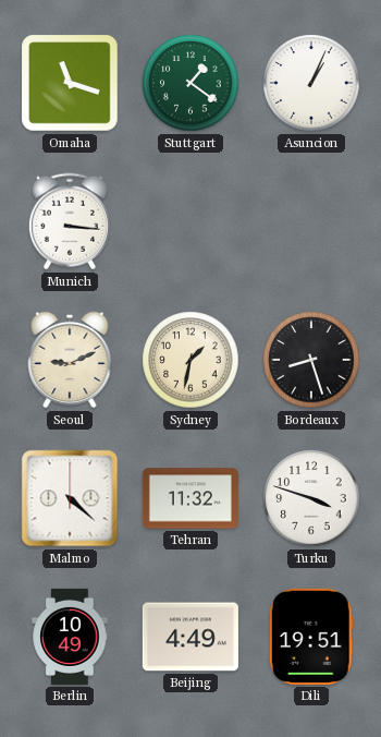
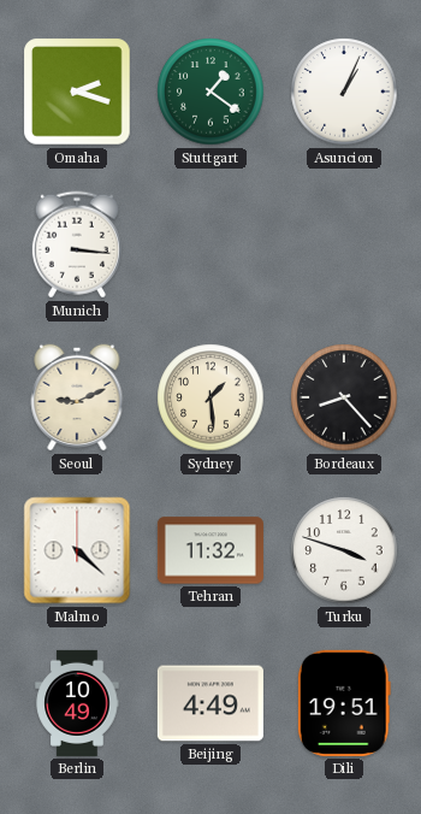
Omaha: 11:18 -> 2:18
Sydney: 1:32 -> 1:29
Bordeaux: 8:27 -> 8:23
